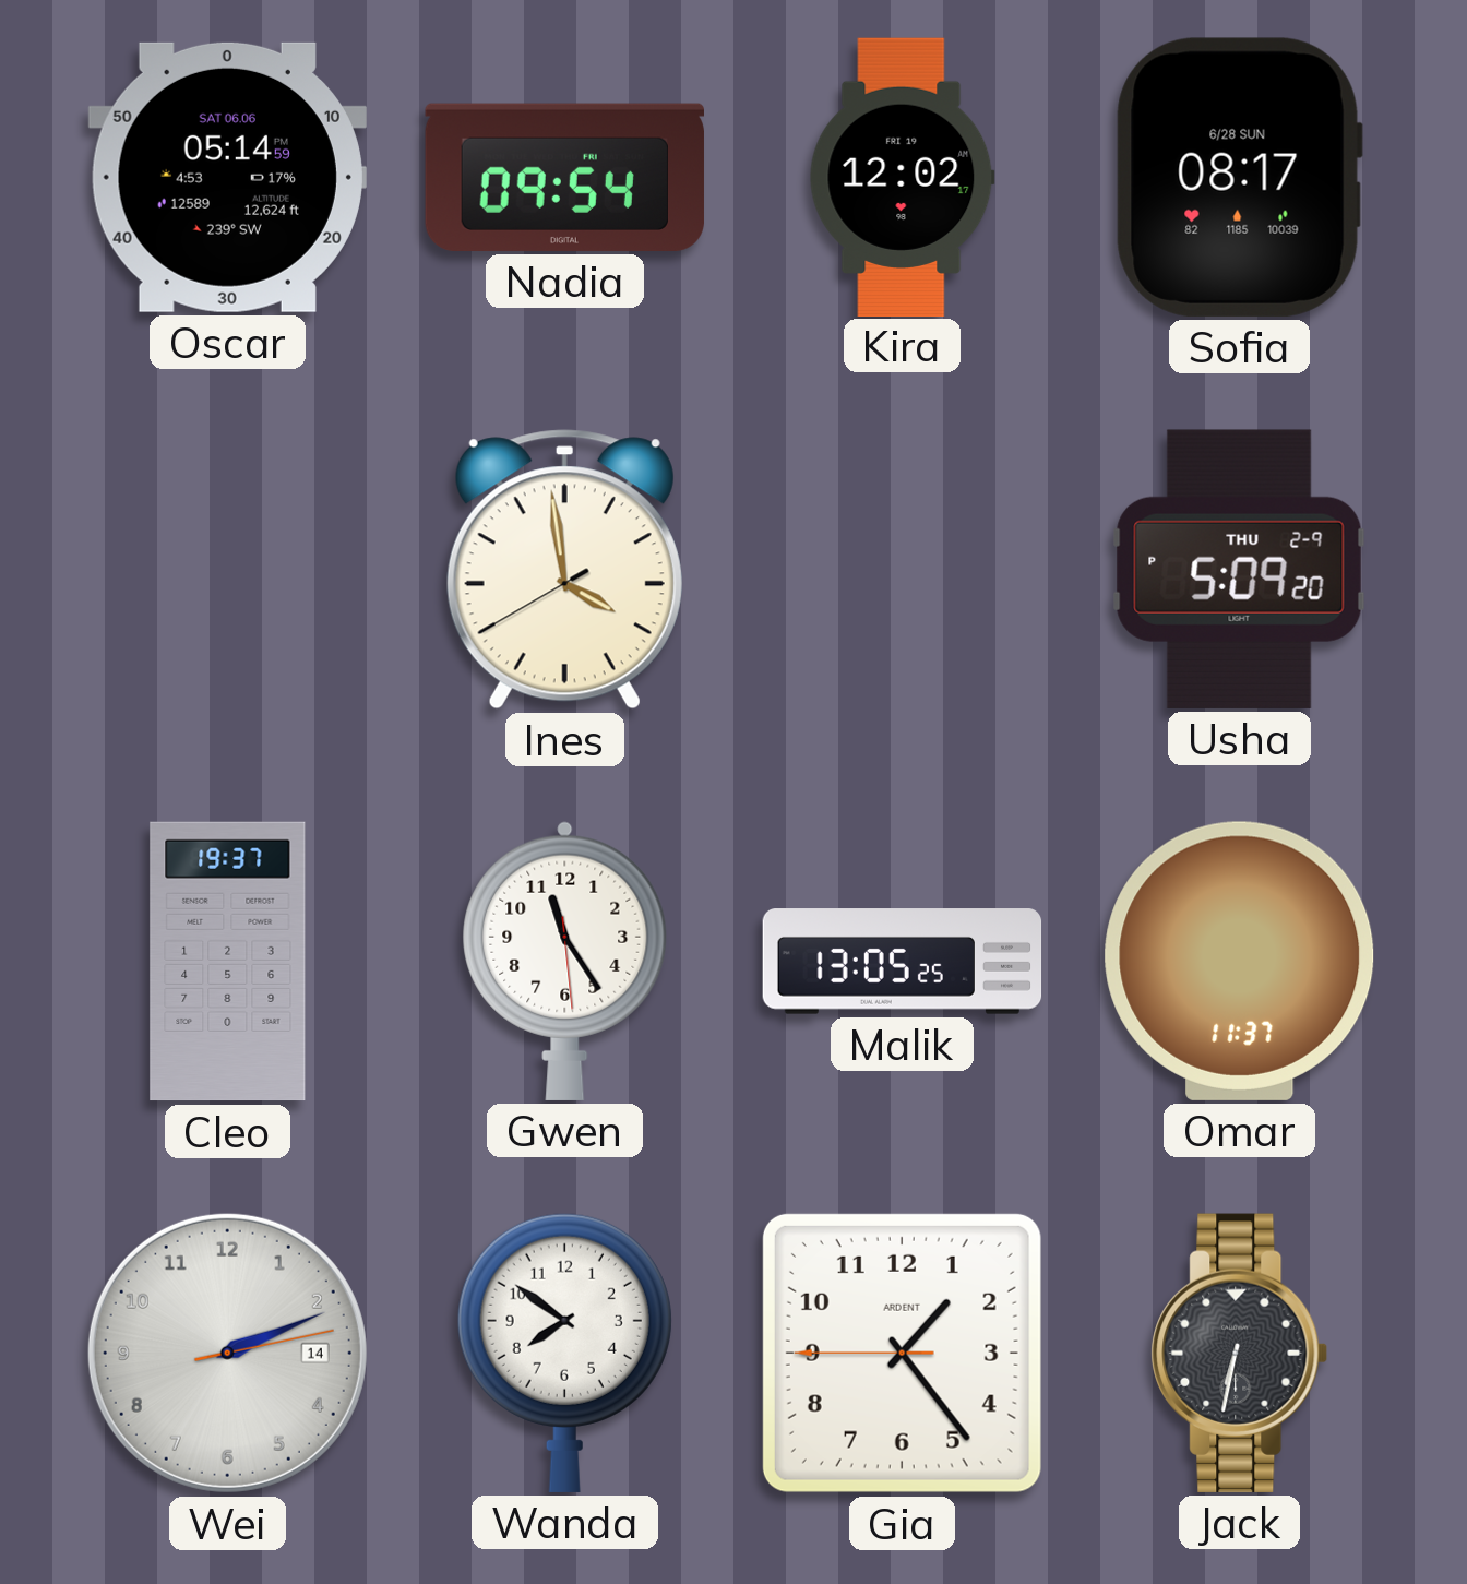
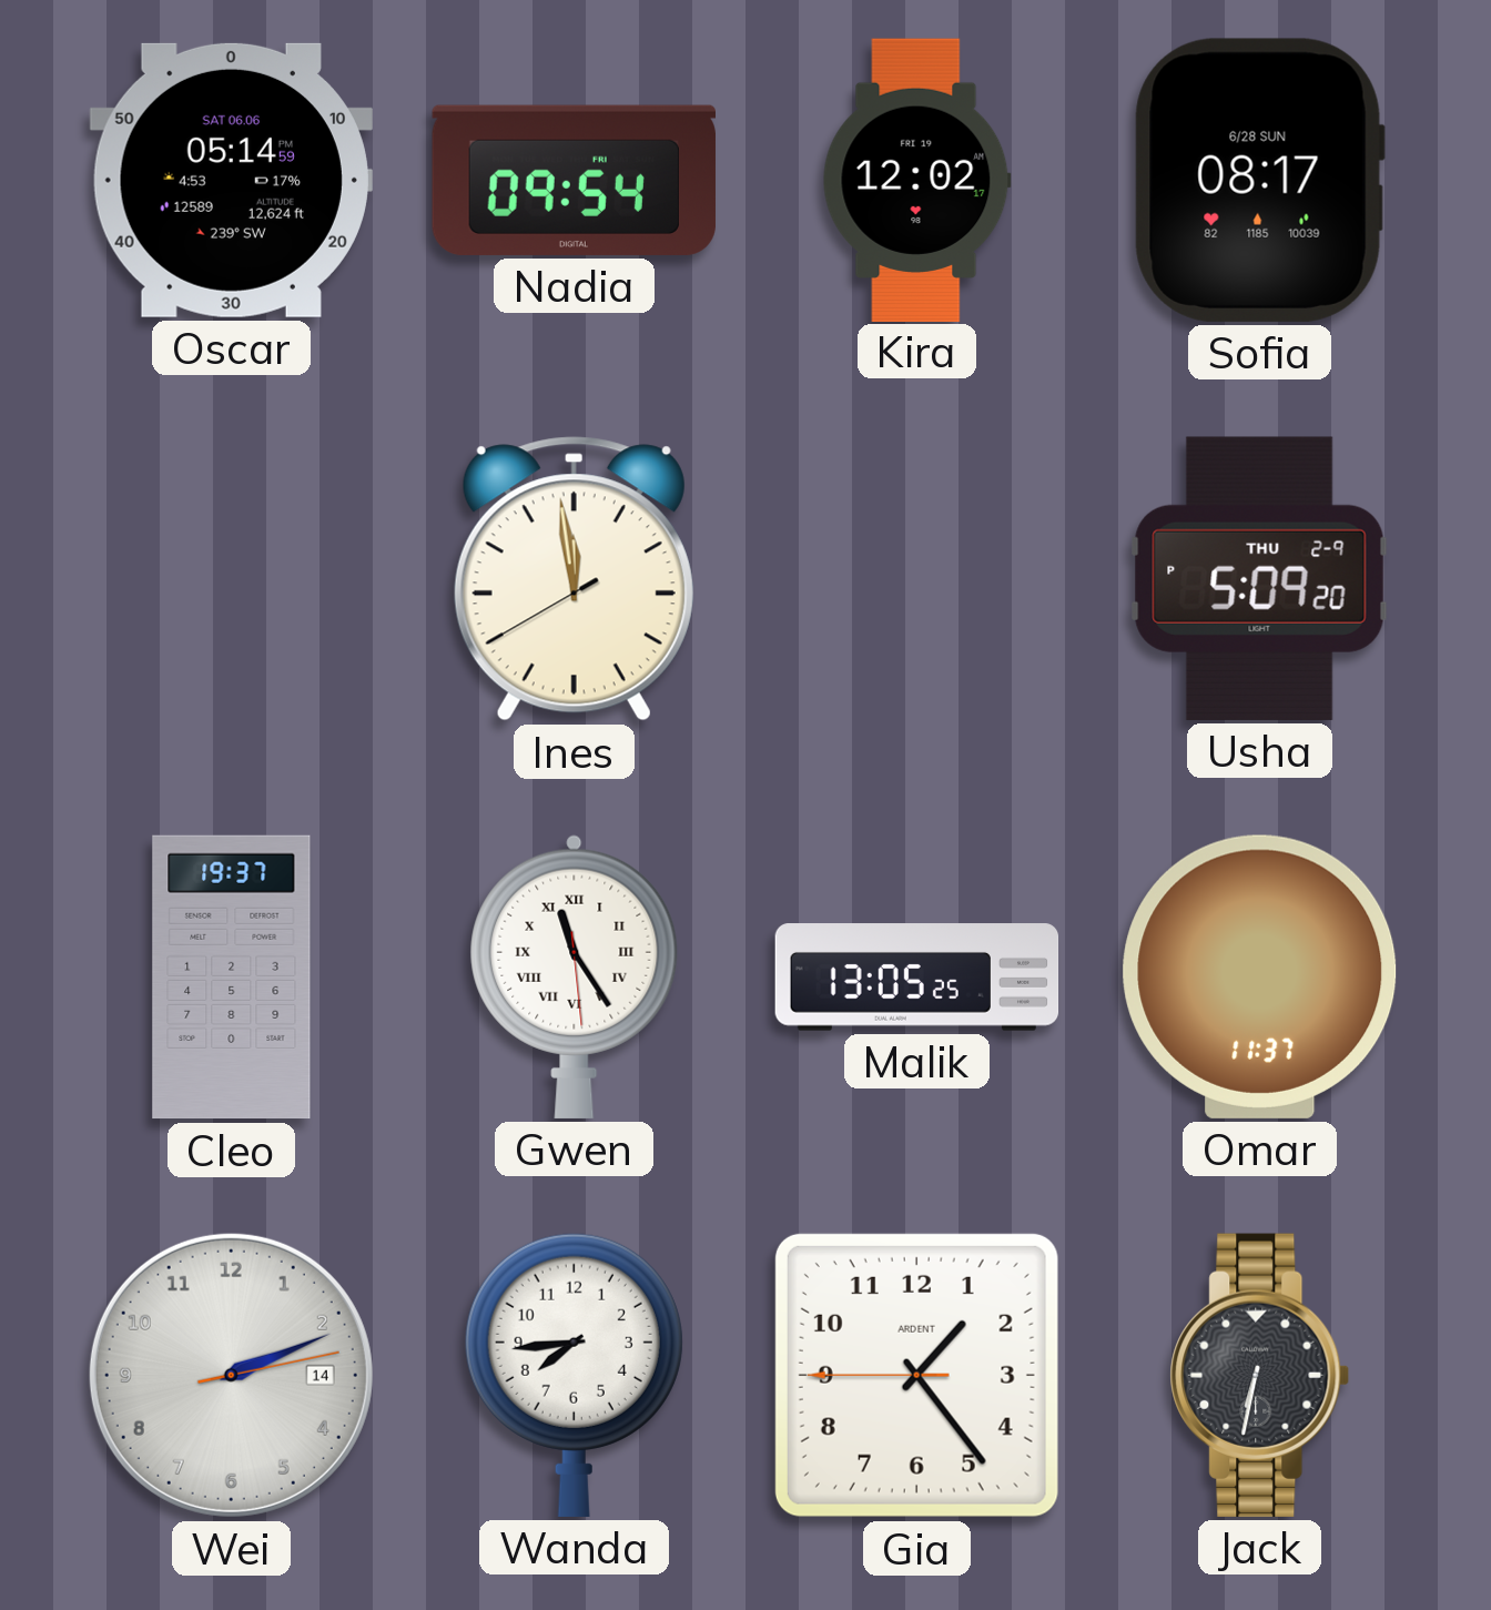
Ines: 3:58 -> 11:58
Gwen numerals: Arabic -> Roman
Wanda: 7:51 -> 7:44
